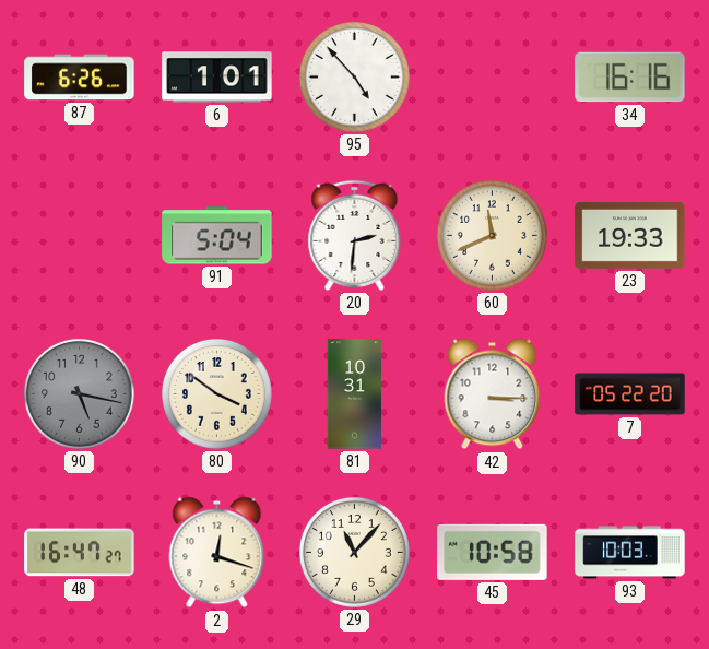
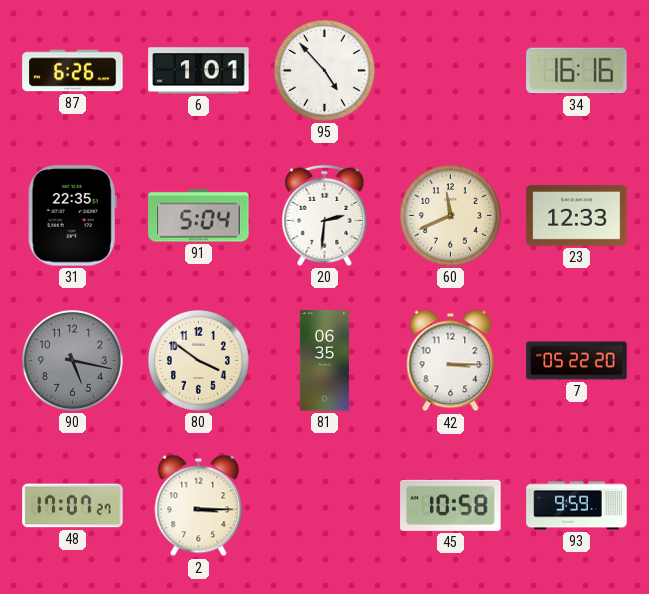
31: none -> 22:35
23: 19:33 -> 12:33
81: 10:31 -> 06:35
48: 16:47 -> 17:07
2: 12:18 -> 3:15
29: 11:07 -> none
93: 10:03 -> 9:59
